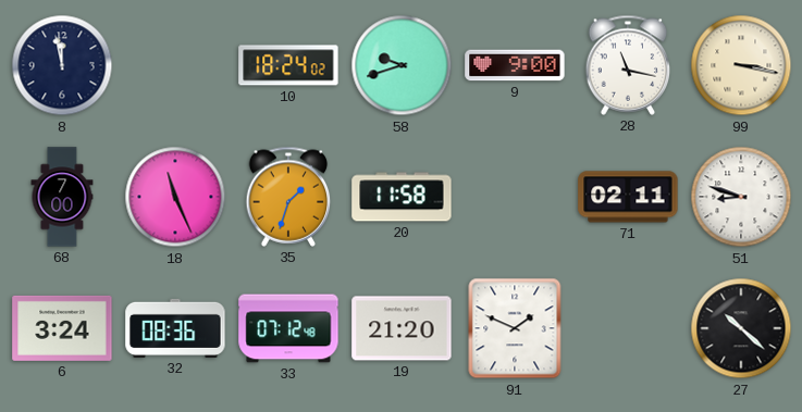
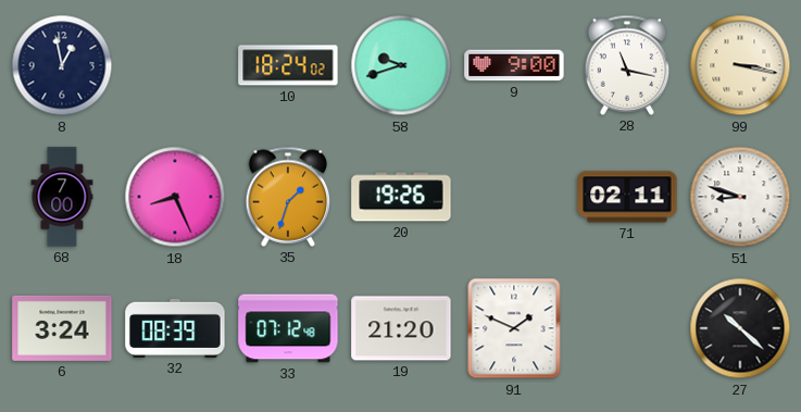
8: 11:58 -> 12:58
18: 11:26 -> 8:26
20: 11:58 -> 19:26
32: 08:36 -> 08:39
